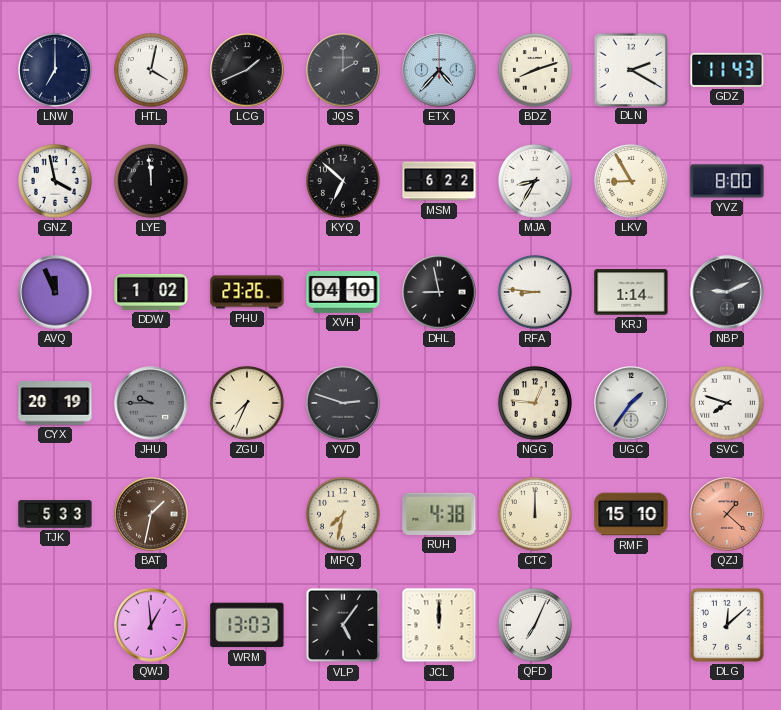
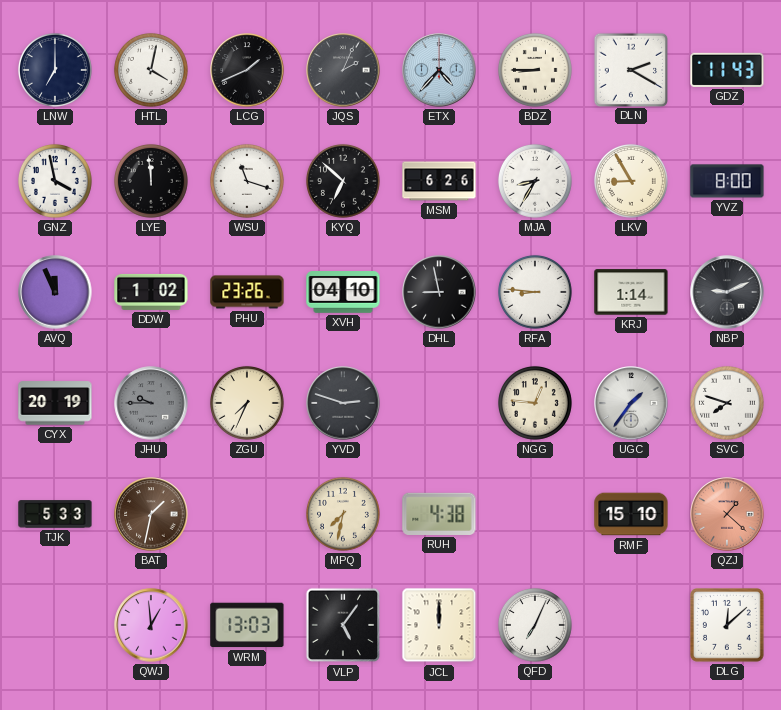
JQS: 2:00 -> 2:04
BDZ: 8:12 -> 8:45
WSU: none -> 11:18
MSM: 6:22 -> 6:26
CTC: 12:00 -> none
